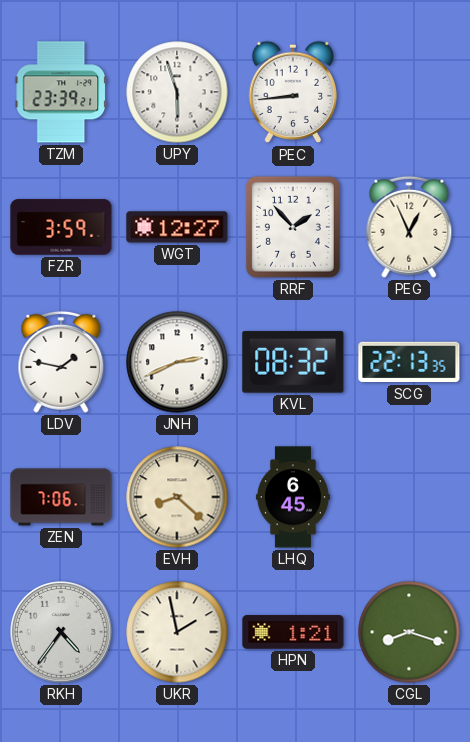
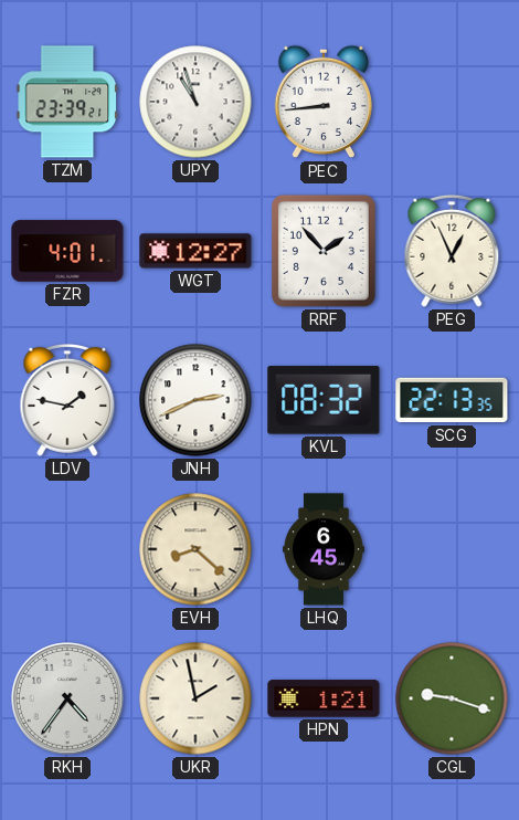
UPY: 5:57 -> 10:57
FZR: 3:59 -> 4:01
ZEN: 7:06 -> none
CGL: 8:18 -> 9:18
